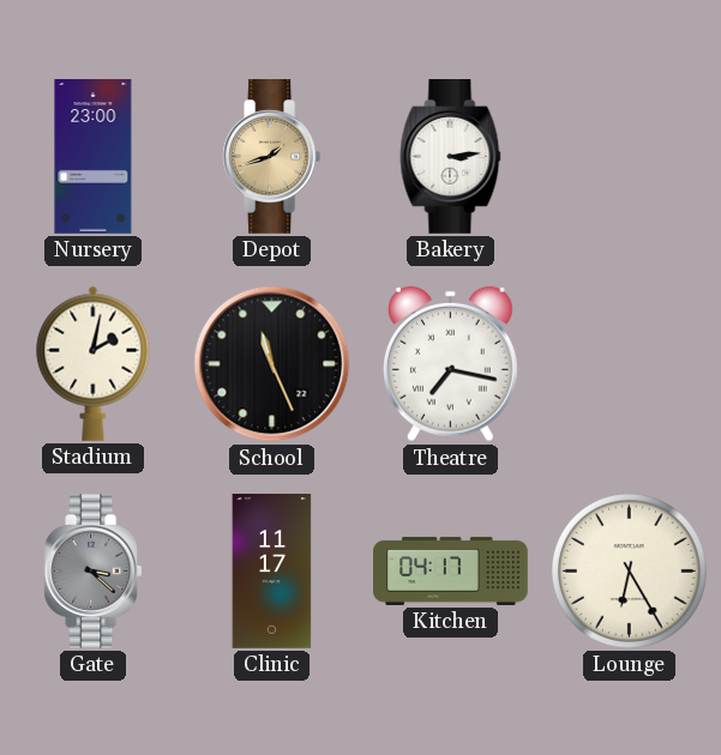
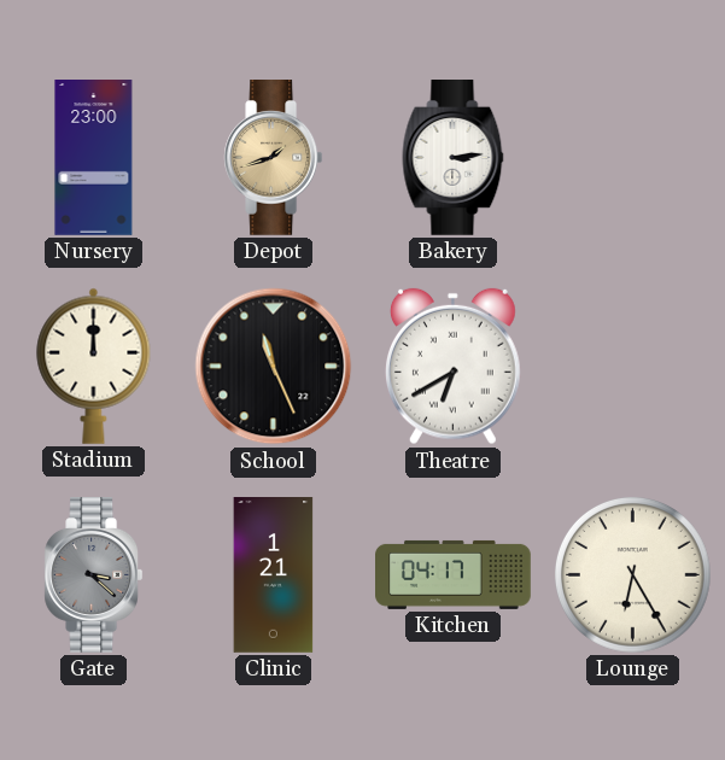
Stadium: 2:02 -> 12:00
Theatre: 7:17 -> 6:40
Clinic: 11:17 -> 1:21
